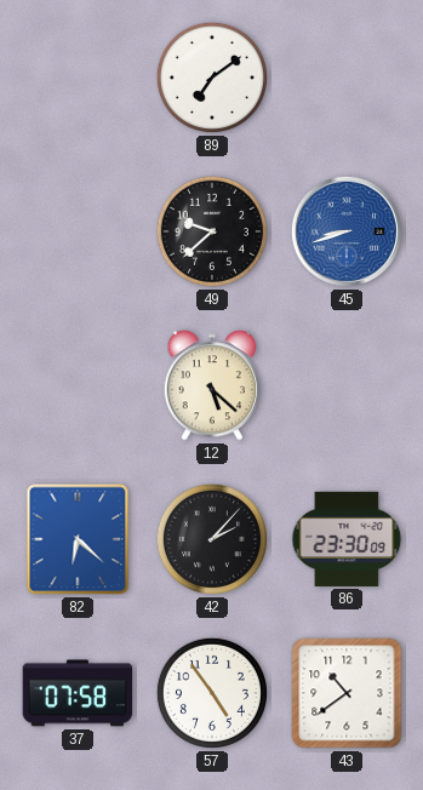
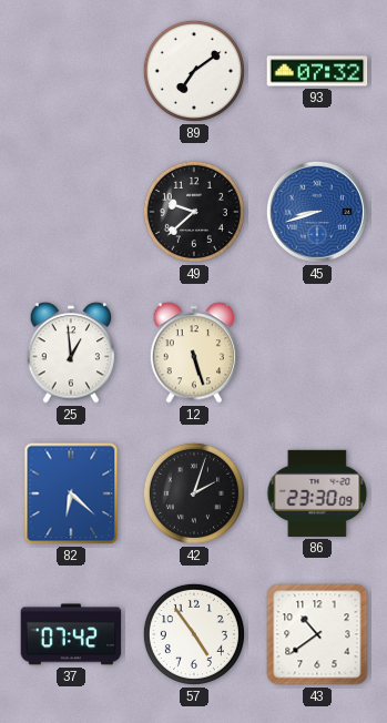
93: none -> 07:32
25: none -> 12:59
12: 5:22 -> 5:27
42: 2:07 -> 2:03
37: 07:58 -> 07:42
